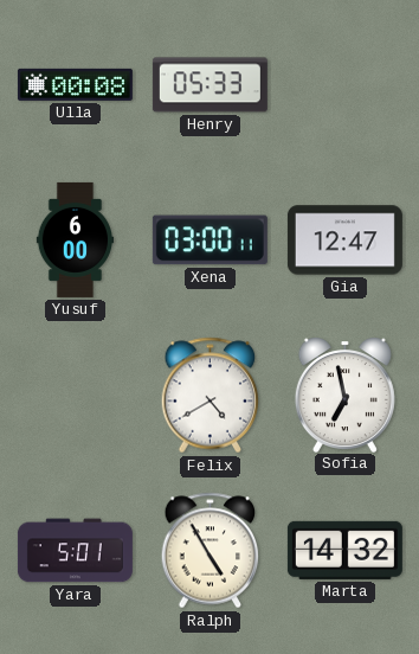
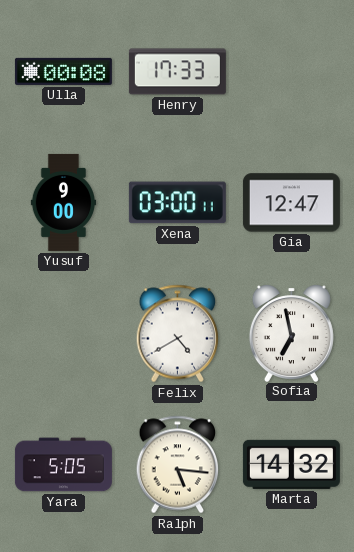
Henry: 05:33 -> 17:33
Yusuf: 6:00 -> 9:00
Yara: 5:01 -> 5:05
Ralph: 4:55 -> 5:16
